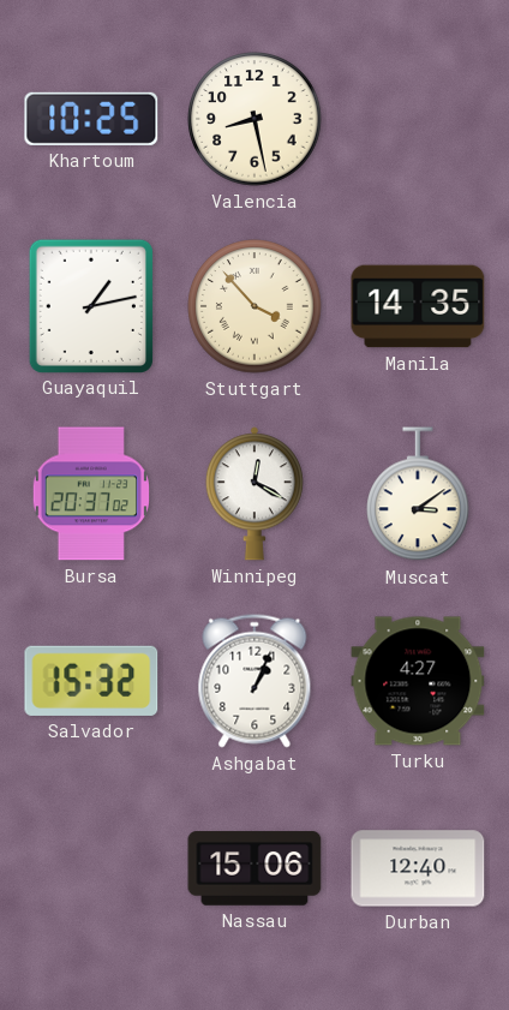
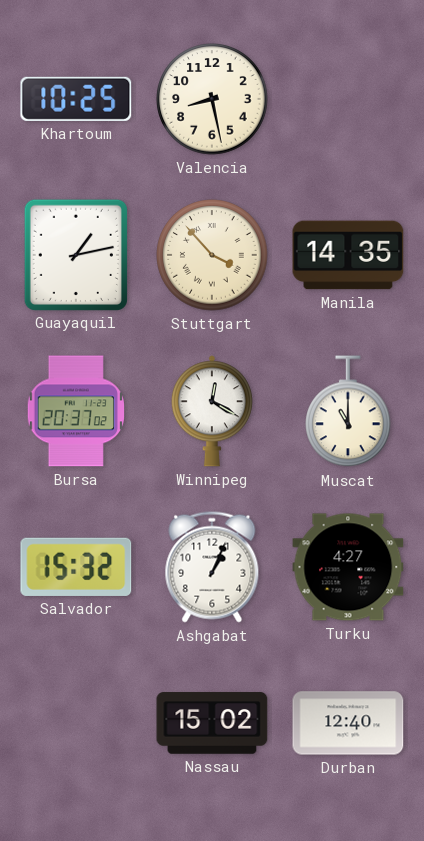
Muscat: 3:09 -> 11:00
Nassau: 15:06 -> 15:02
